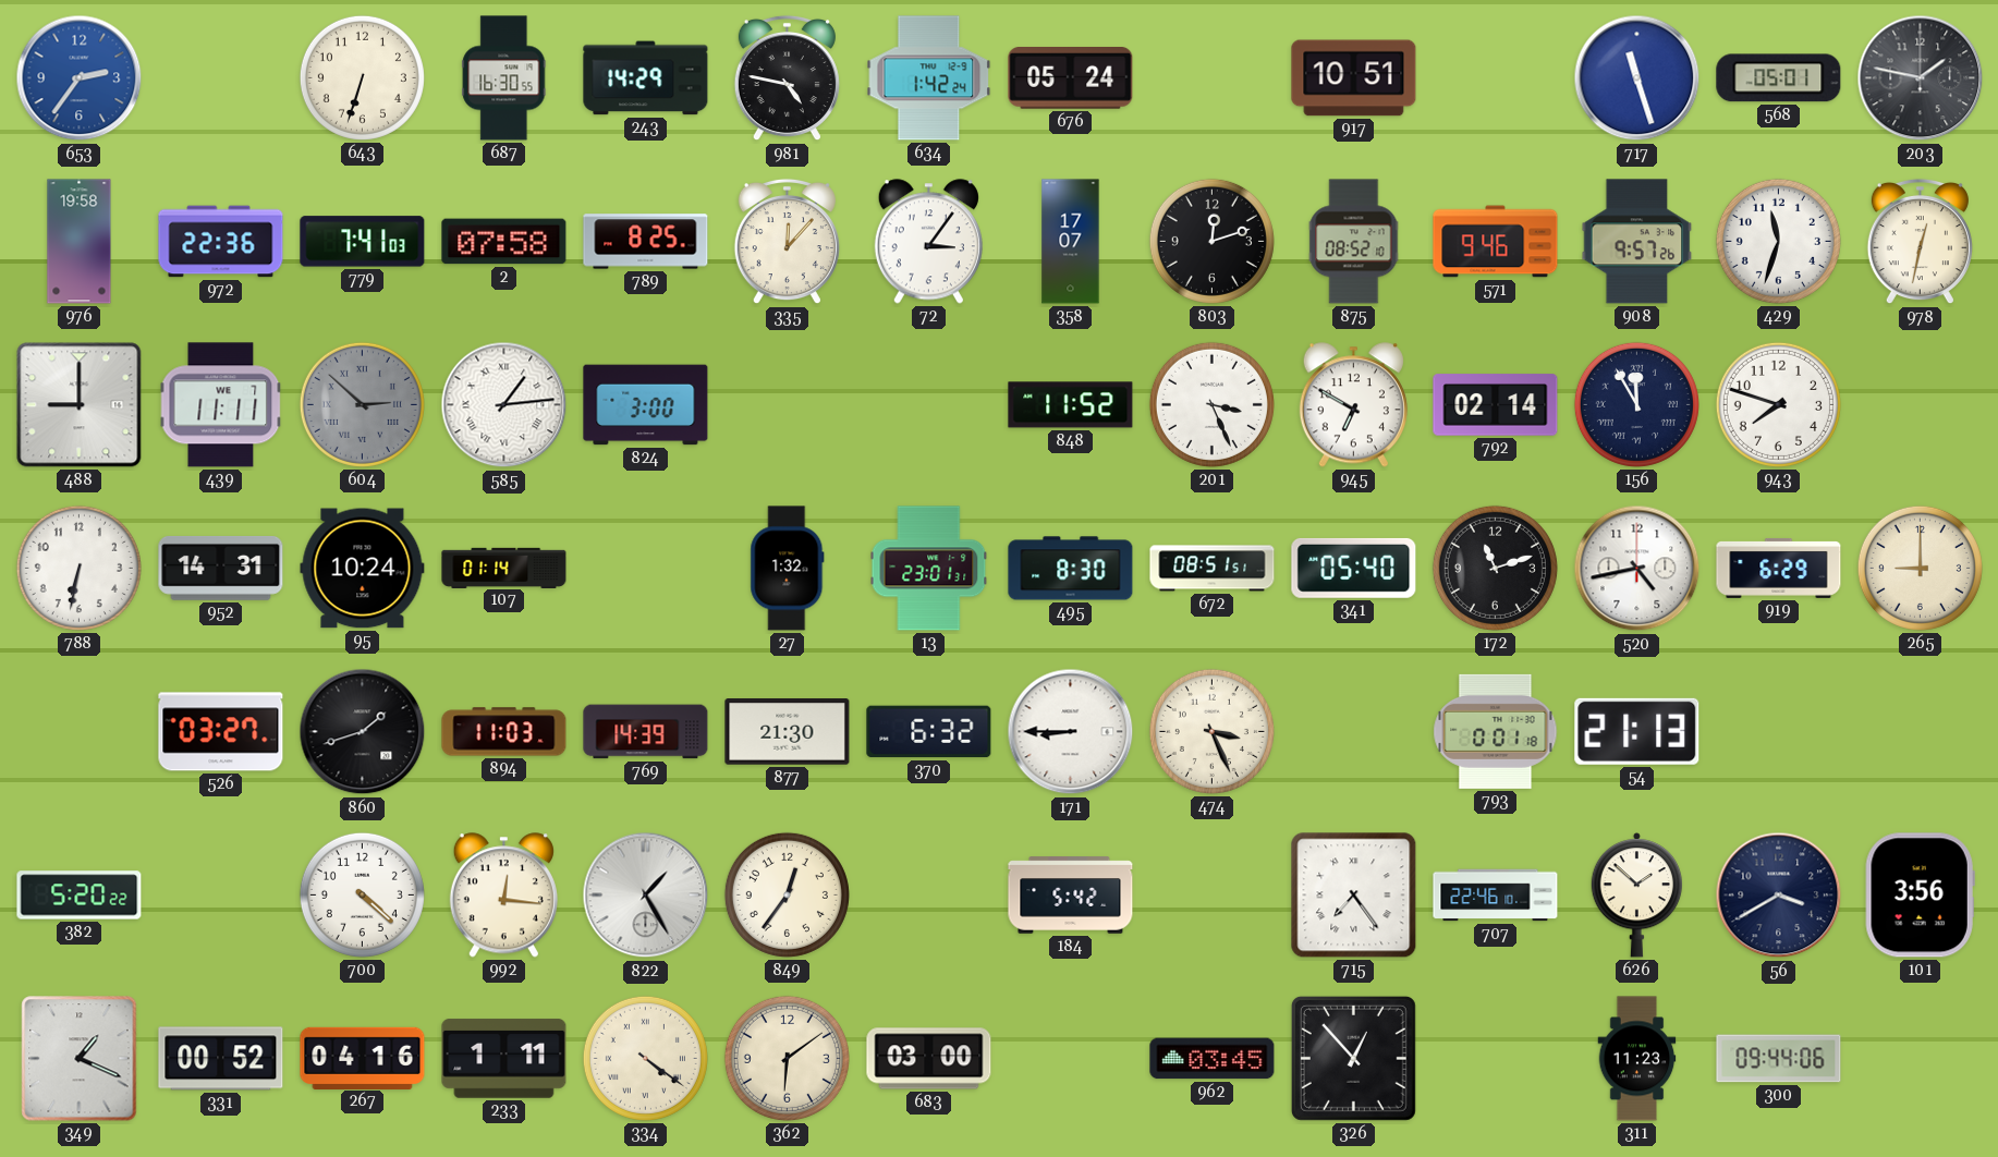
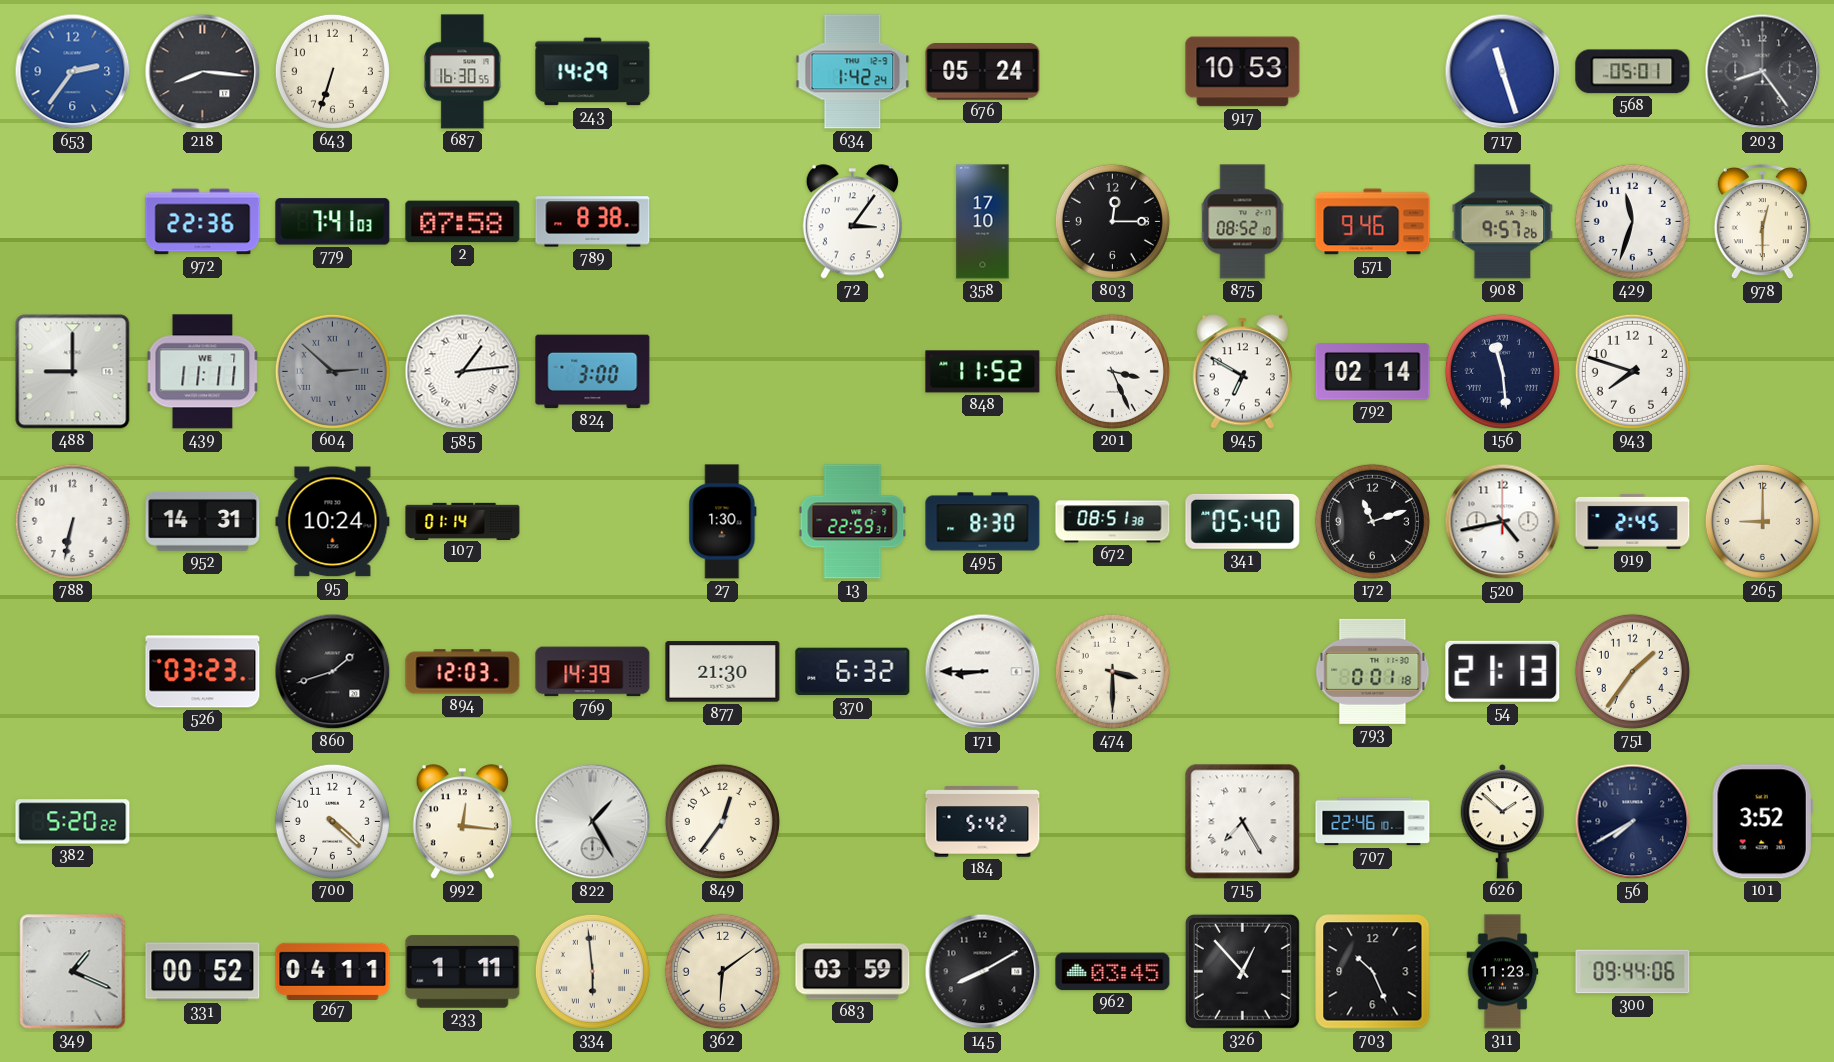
218: none -> 8:16
981: 4:47 -> none
917: 10:51 -> 10:53
203: 1:47 -> 8:24
976: 19:58 -> none
789: 8:25 -> 8:38
335: 12:07 -> none
358: 17:07 -> 17:10
803: 12:12 -> 12:15
978: 12:32 -> 12:30
156: 11:55 -> 11:29
27: 1:32 -> 1:30
13: 23:01 -> 22:59
672: 08:51:51 -> 08:51:38
919: 6:29 -> 2:45
526: 03:27 -> 03:23
894: 11:03 -> 12:03
474: 3:26 -> 3:30
751: none -> 1:36
715: 7:24 -> 7:25
56: 3:40 -> 7:40
101: 3:56 -> 3:52
267: 04:16 -> 04:11
334: 4:21 -> 5:59
683: 03:00 -> 03:59
145: none -> 8:10
703: none -> 10:26
